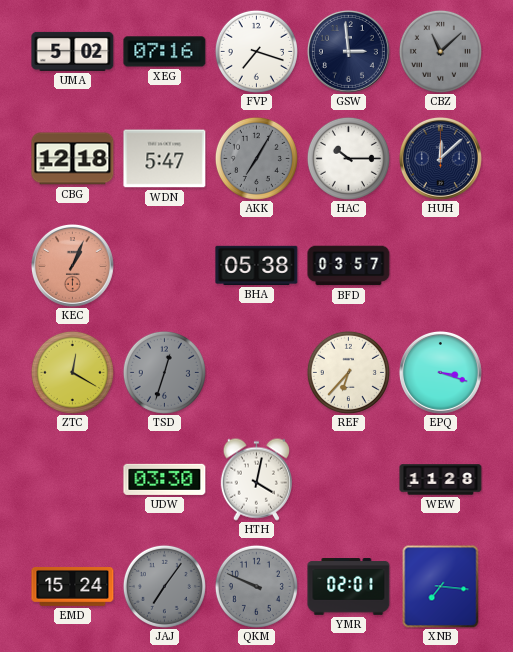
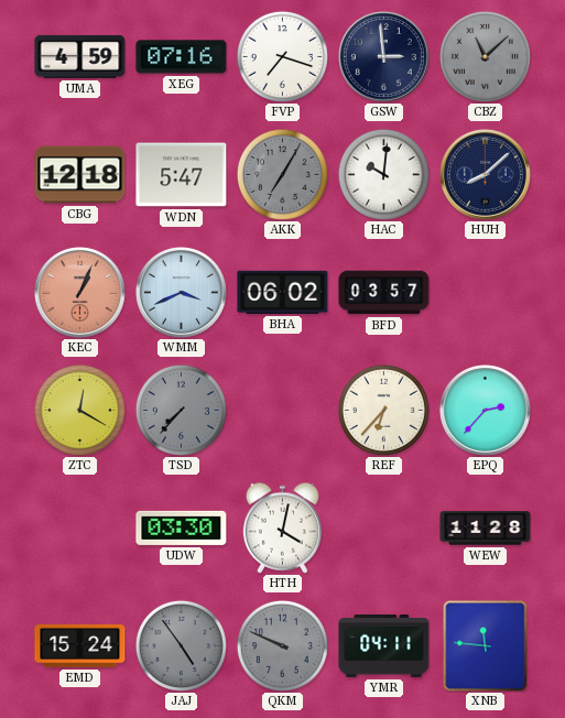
UMA: 5:02 -> 4:59
HAC: 10:15 -> 10:01
HUH: 12:08 -> 8:08
WMM: none -> 3:41
BHA: 05:38 -> 06:02
TSD: 12:33 -> 7:37
EPQ: 3:18 -> 2:37
JAJ: 7:06 -> 4:54
YMR: 02:01 -> 04:11
XNB: 7:16 -> 11:46
